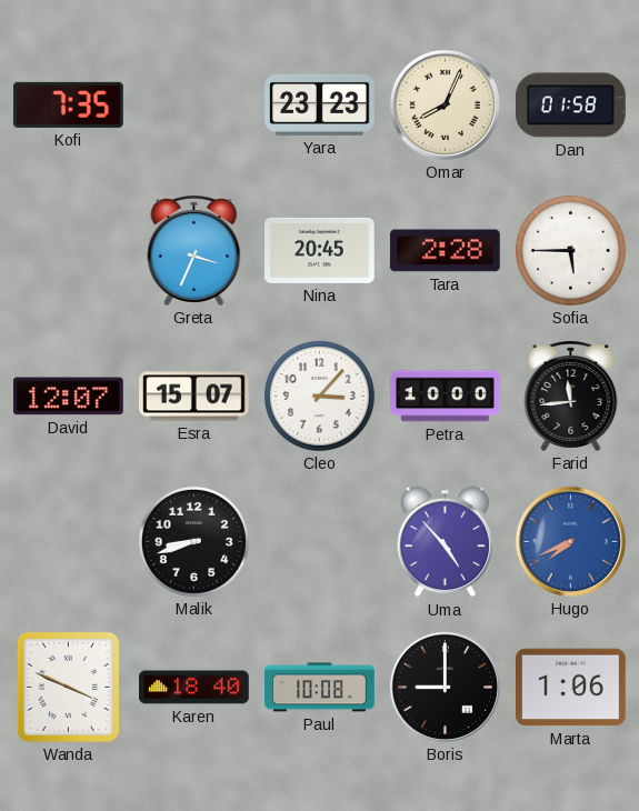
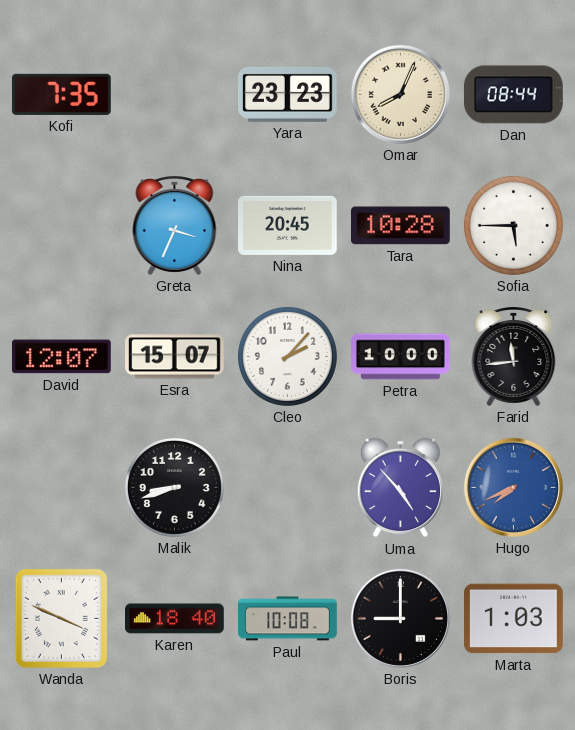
Dan: 01:58 -> 08:44
Tara: 2:28 -> 10:28
Cleo: 3:07 -> 2:07
Marta: 1:06 -> 1:03
